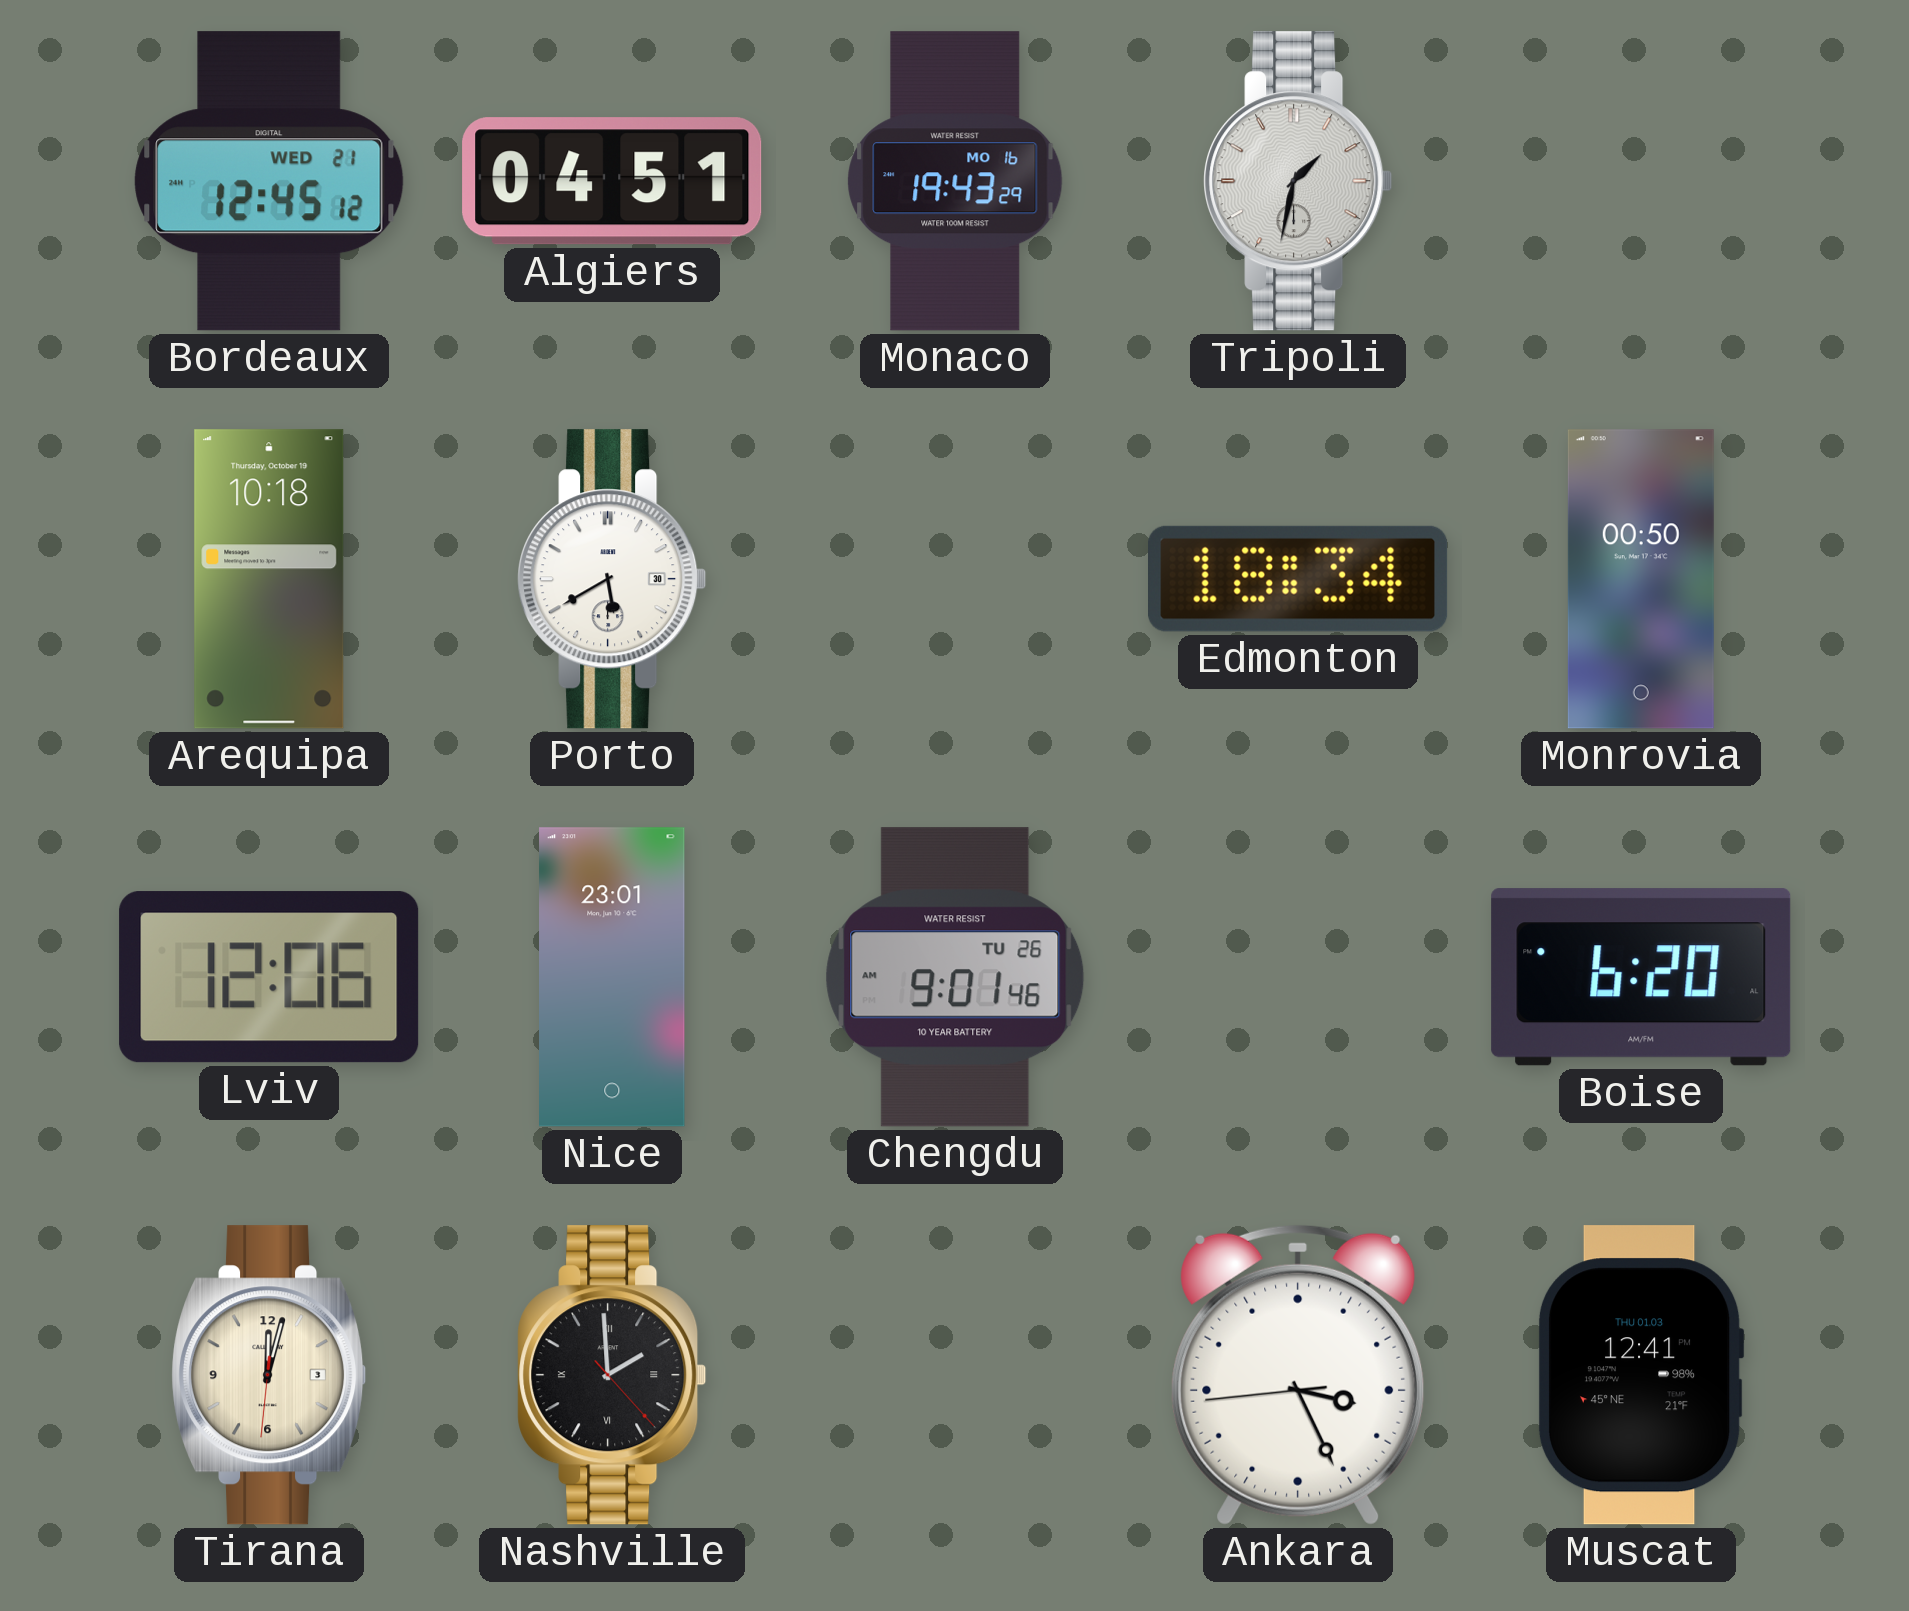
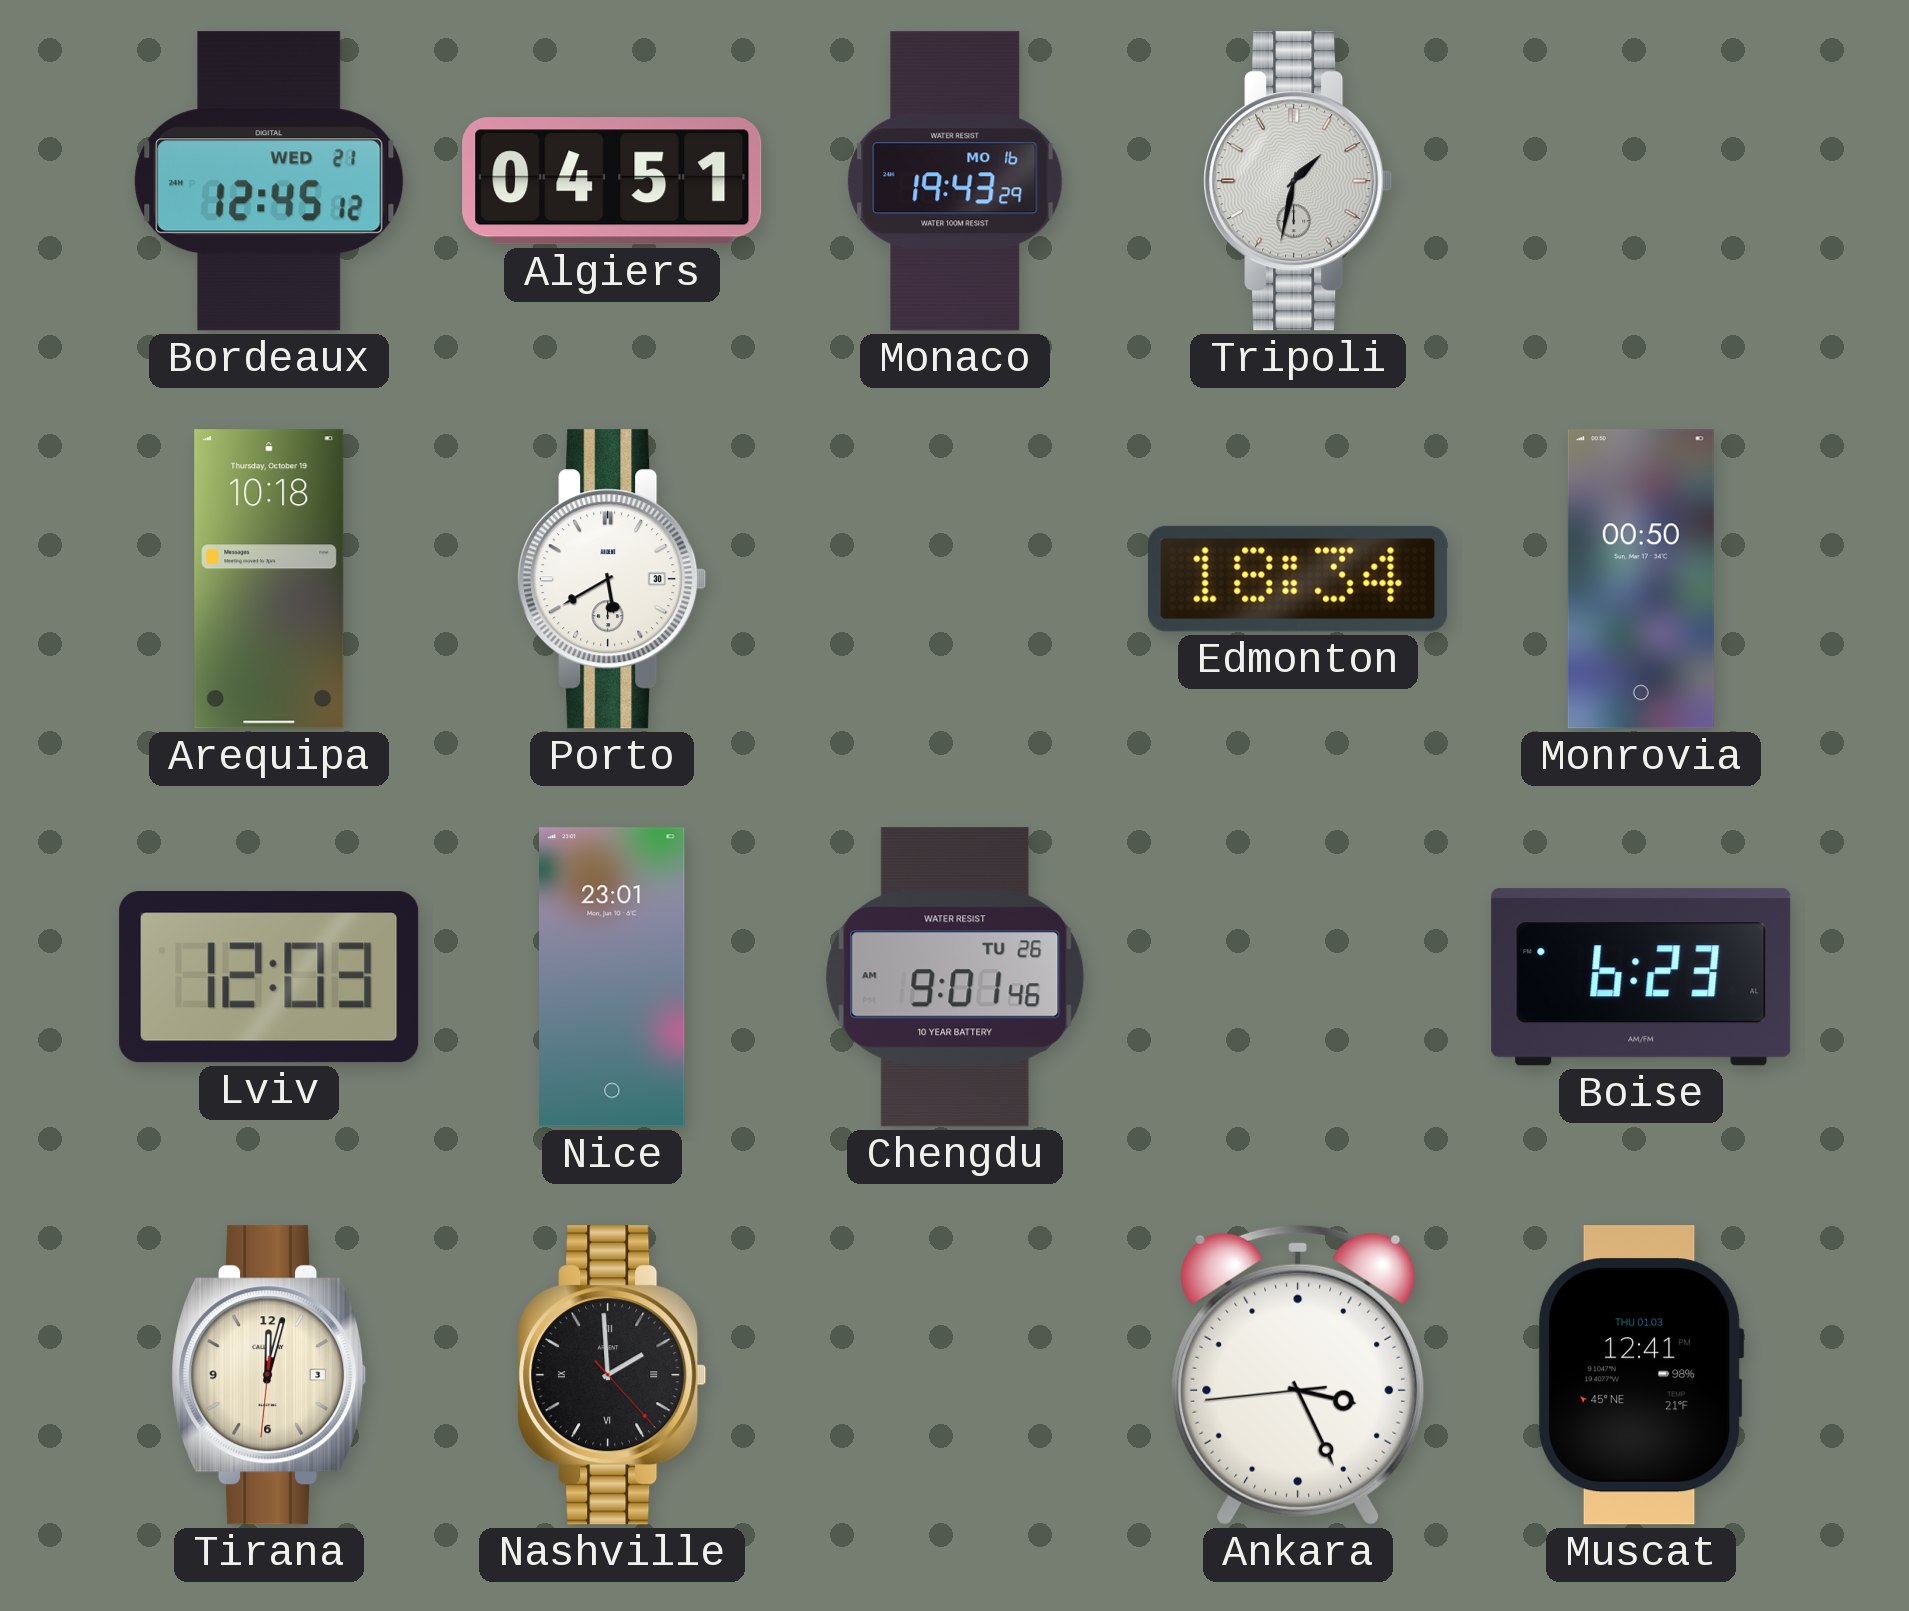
Lviv: 12:06 -> 12:03
Boise: 6:20 -> 6:23
